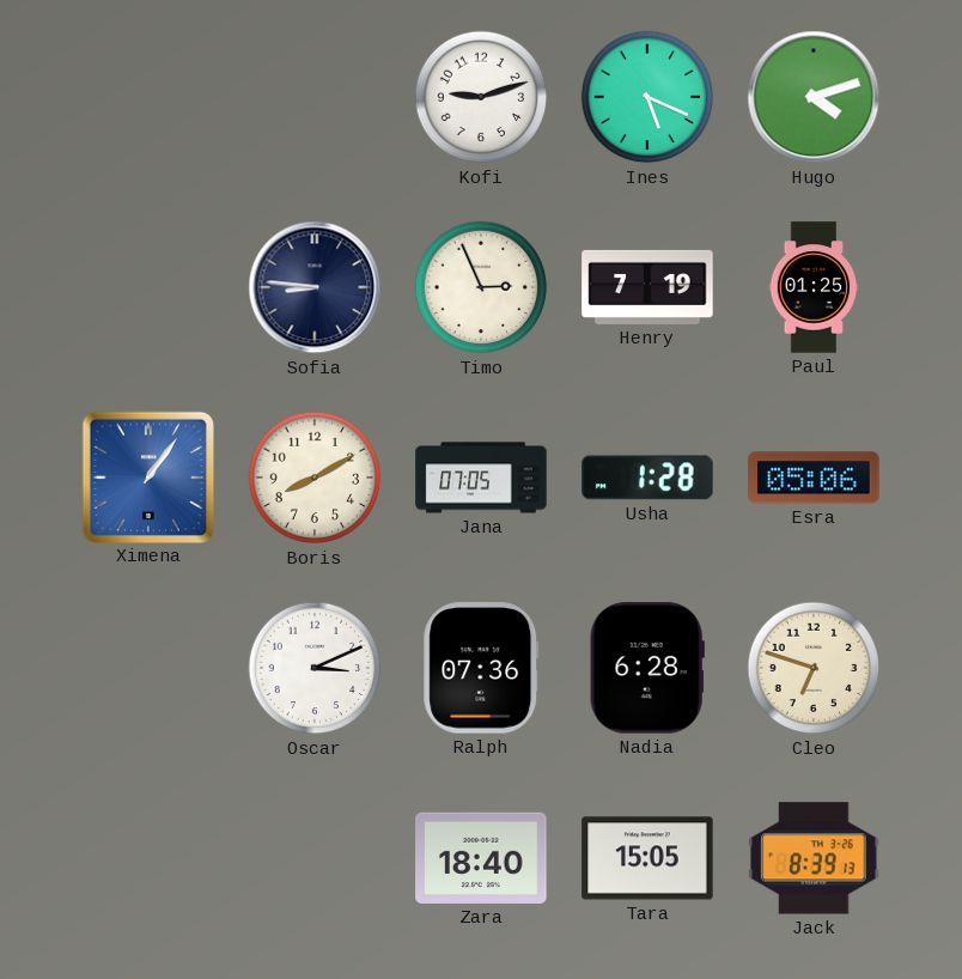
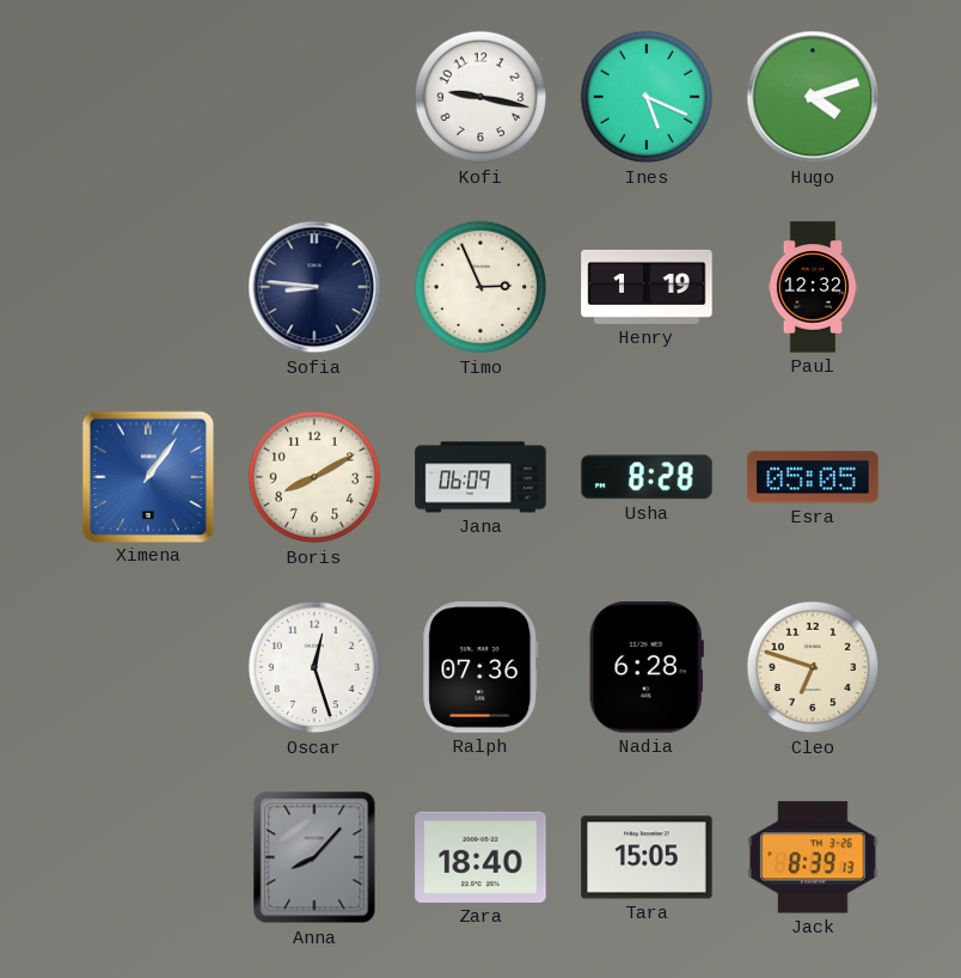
Kofi: 9:12 -> 9:17
Henry: 7:19 -> 1:19
Paul: 01:25 -> 12:32
Jana: 07:05 -> 06:09
Usha: 1:28 -> 8:28
Esra: 05:06 -> 05:05
Oscar: 3:11 -> 12:27
Anna: none -> 8:07
